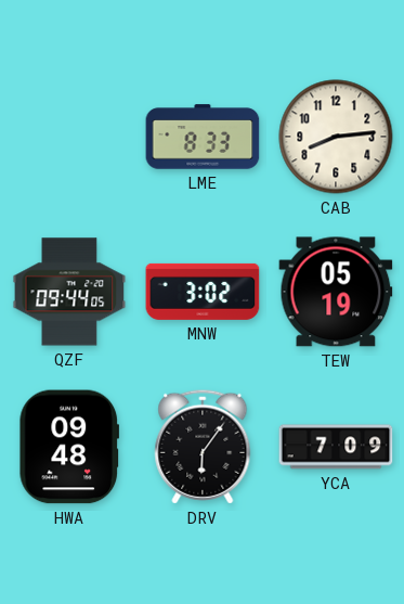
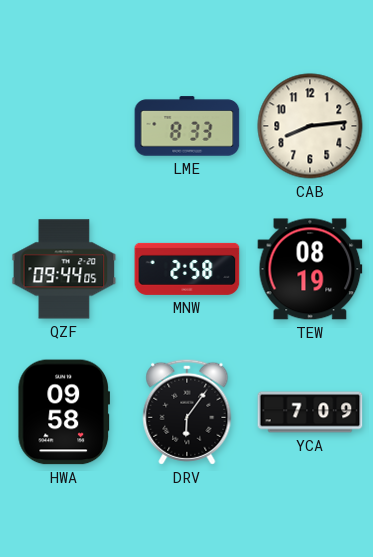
MNW: 3:02 -> 2:58
TEW: 05:19 -> 08:19
HWA: 09:48 -> 09:58
